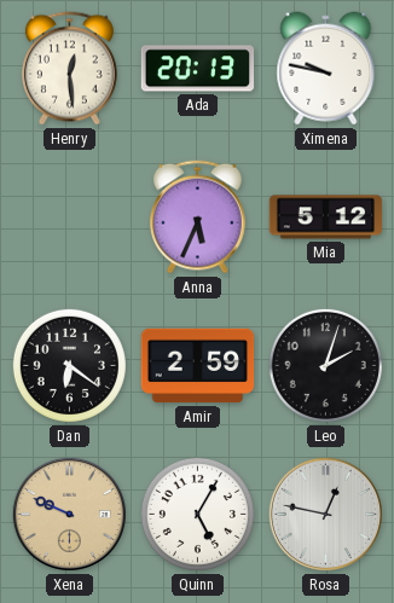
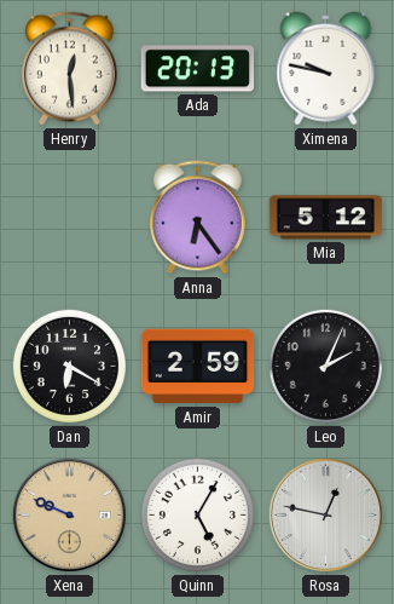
Anna: 5:34 -> 6:24
Dan: 6:21 -> 6:20
Leo: 2:03 -> 2:04
